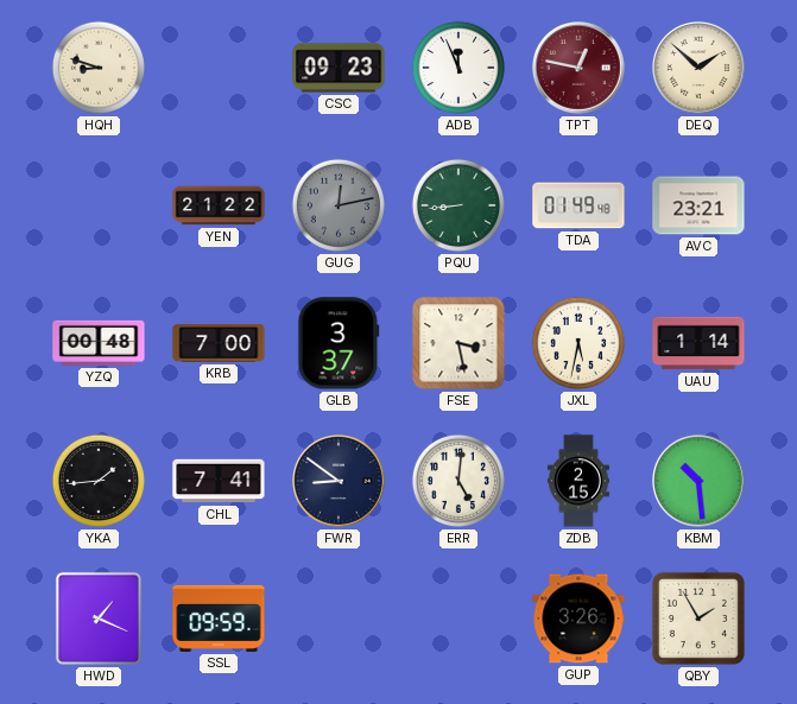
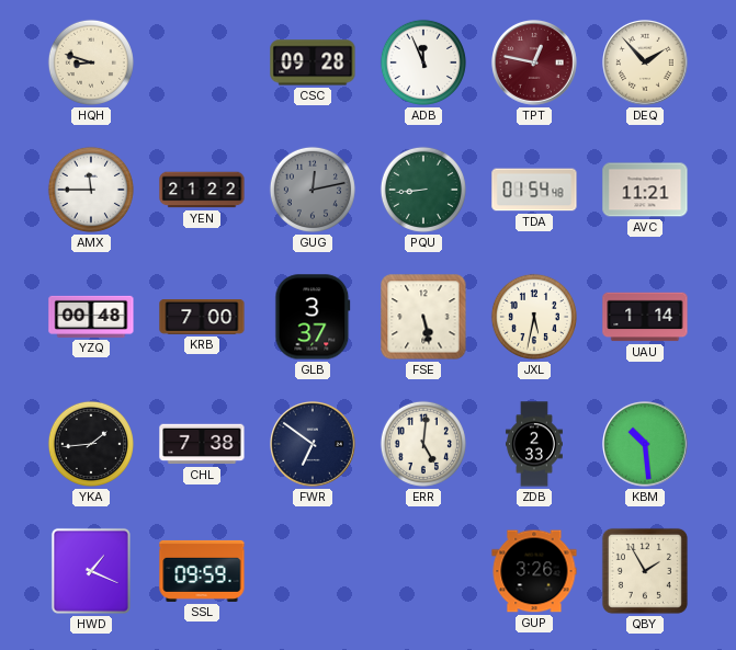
CSC: 09:23 -> 09:28
DEQ: 1:52 -> 1:53
AMX: none -> 11:45
TDA: 01:49 -> 01:54
AVC: 23:21 -> 11:21
FSE: 3:28 -> 5:28
CHL: 7:41 -> 7:38
FWR: 8:51 -> 6:51
ZDB: 2:15 -> 2:33
